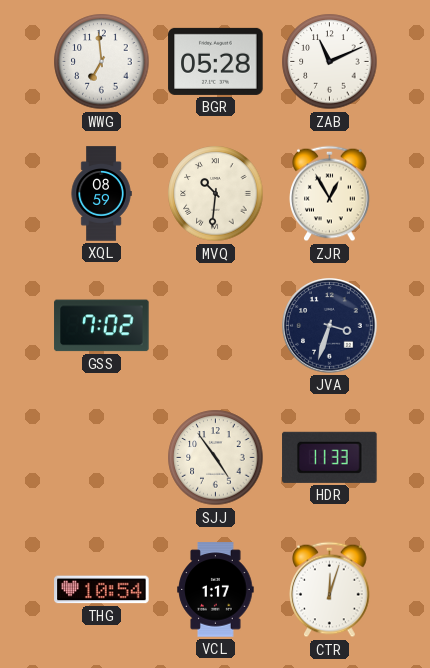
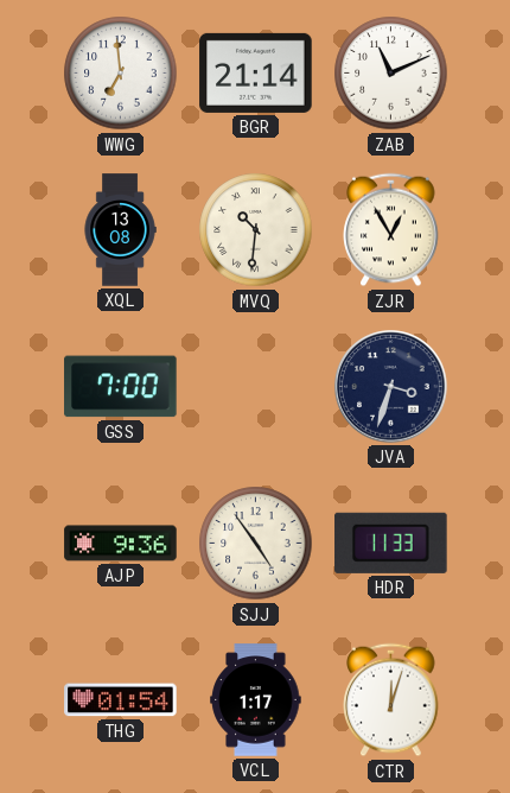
BGR: 05:28 -> 21:14
XQL: 08:59 -> 13:08
GSS: 7:02 -> 7:00
AJP: none -> 9:36
THG: 10:54 -> 01:54
